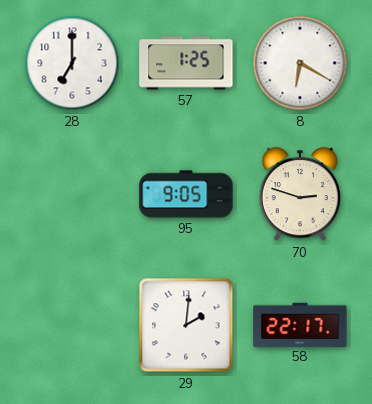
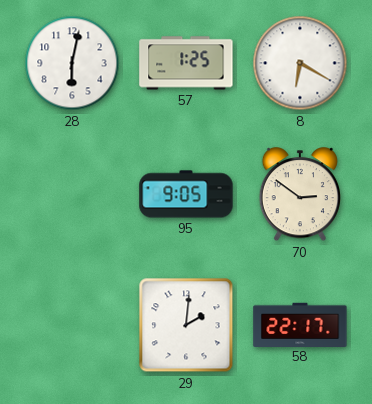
28: 7:00 -> 6:02
70: 2:48 -> 2:51
